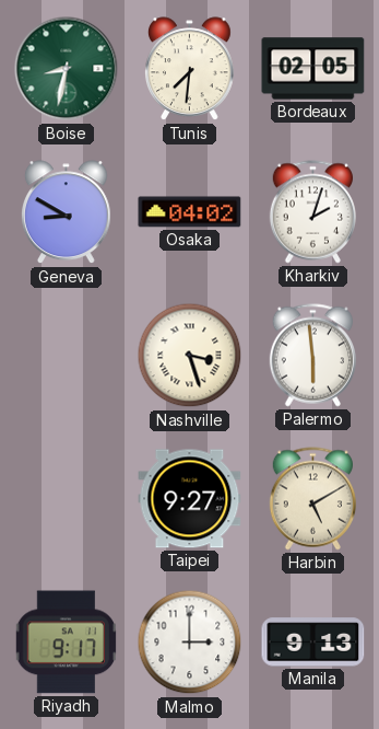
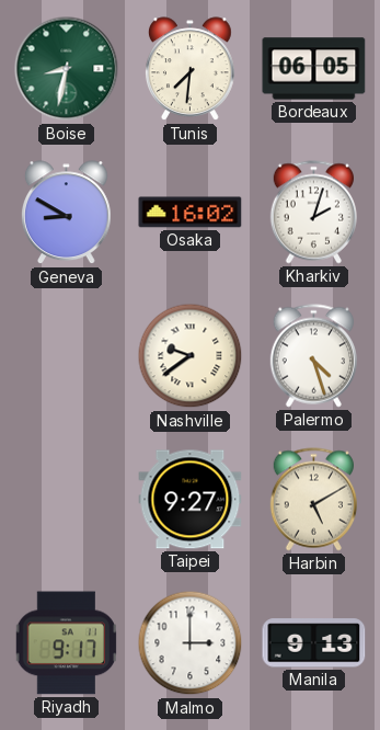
Bordeaux: 02:05 -> 06:05
Osaka: 04:02 -> 16:02
Nashville: 3:27 -> 9:39
Palermo: 5:59 -> 4:27
